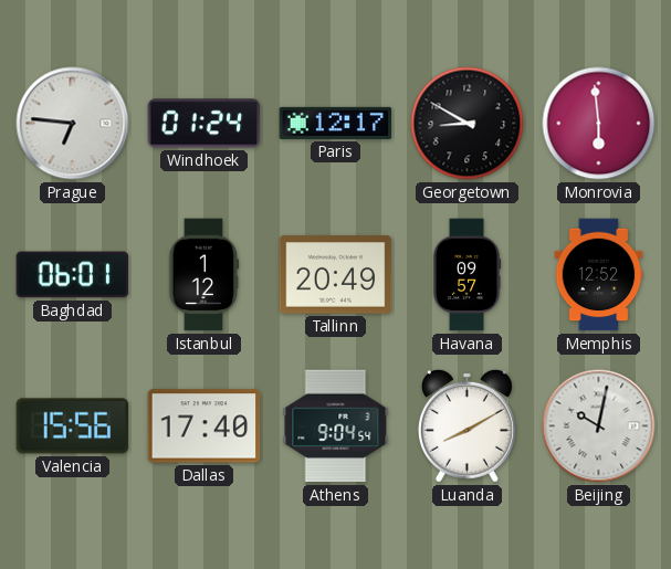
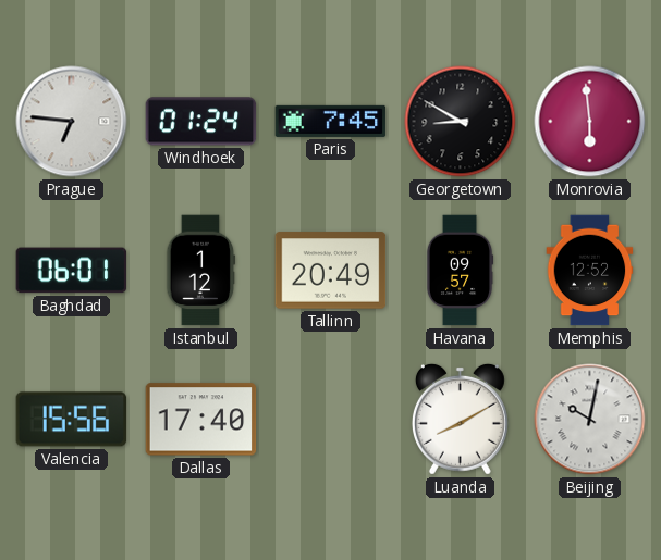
Paris: 12:17 -> 7:45
Athens: 9:04 -> none
